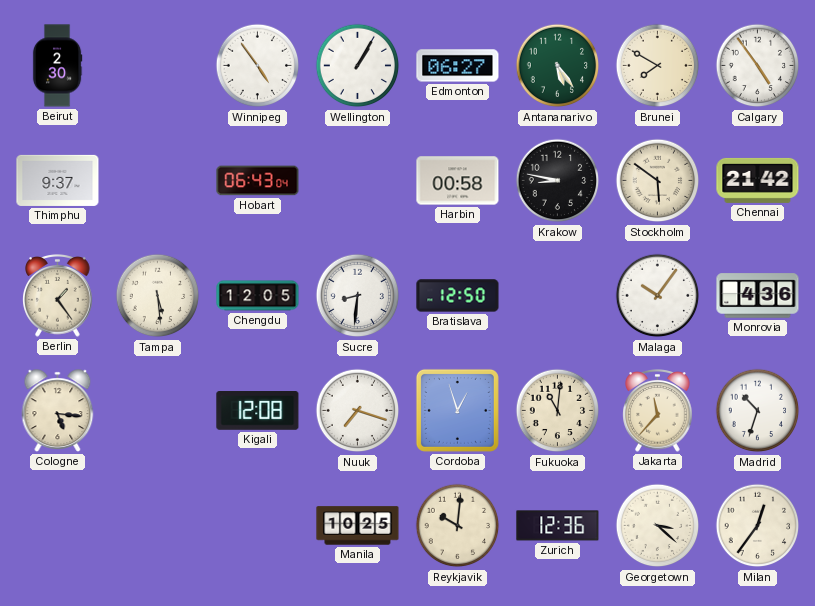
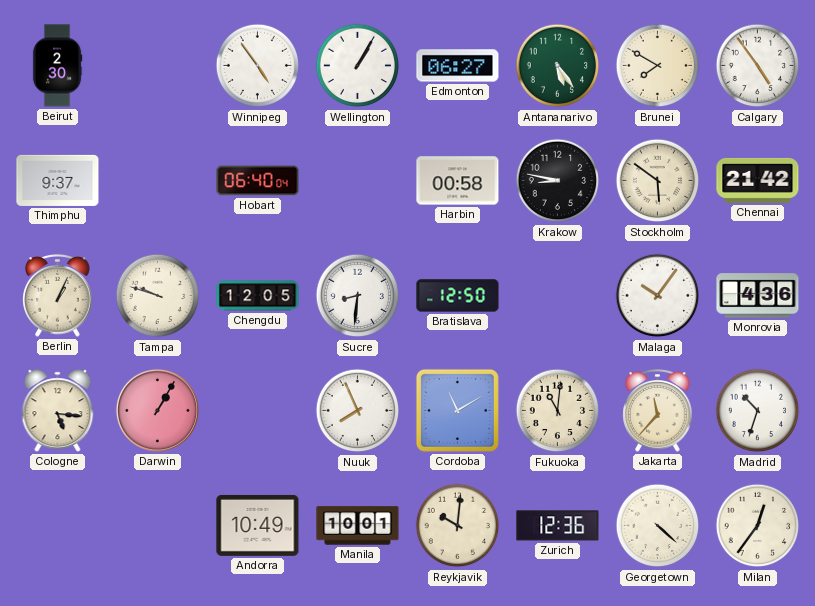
Hobart: 06:43 -> 06:40
Berlin: 1:24 -> 1:04
Tampa: 5:29 -> 9:48
Darwin: none -> 1:05
Kigali: 12:08 -> none
Nuuk: 7:18 -> 7:56
Cordoba: 12:57 -> 11:10
Andorra: none -> 10:49
Manila: 10:25 -> 10:01
Georgetown: 3:22 -> 4:22
